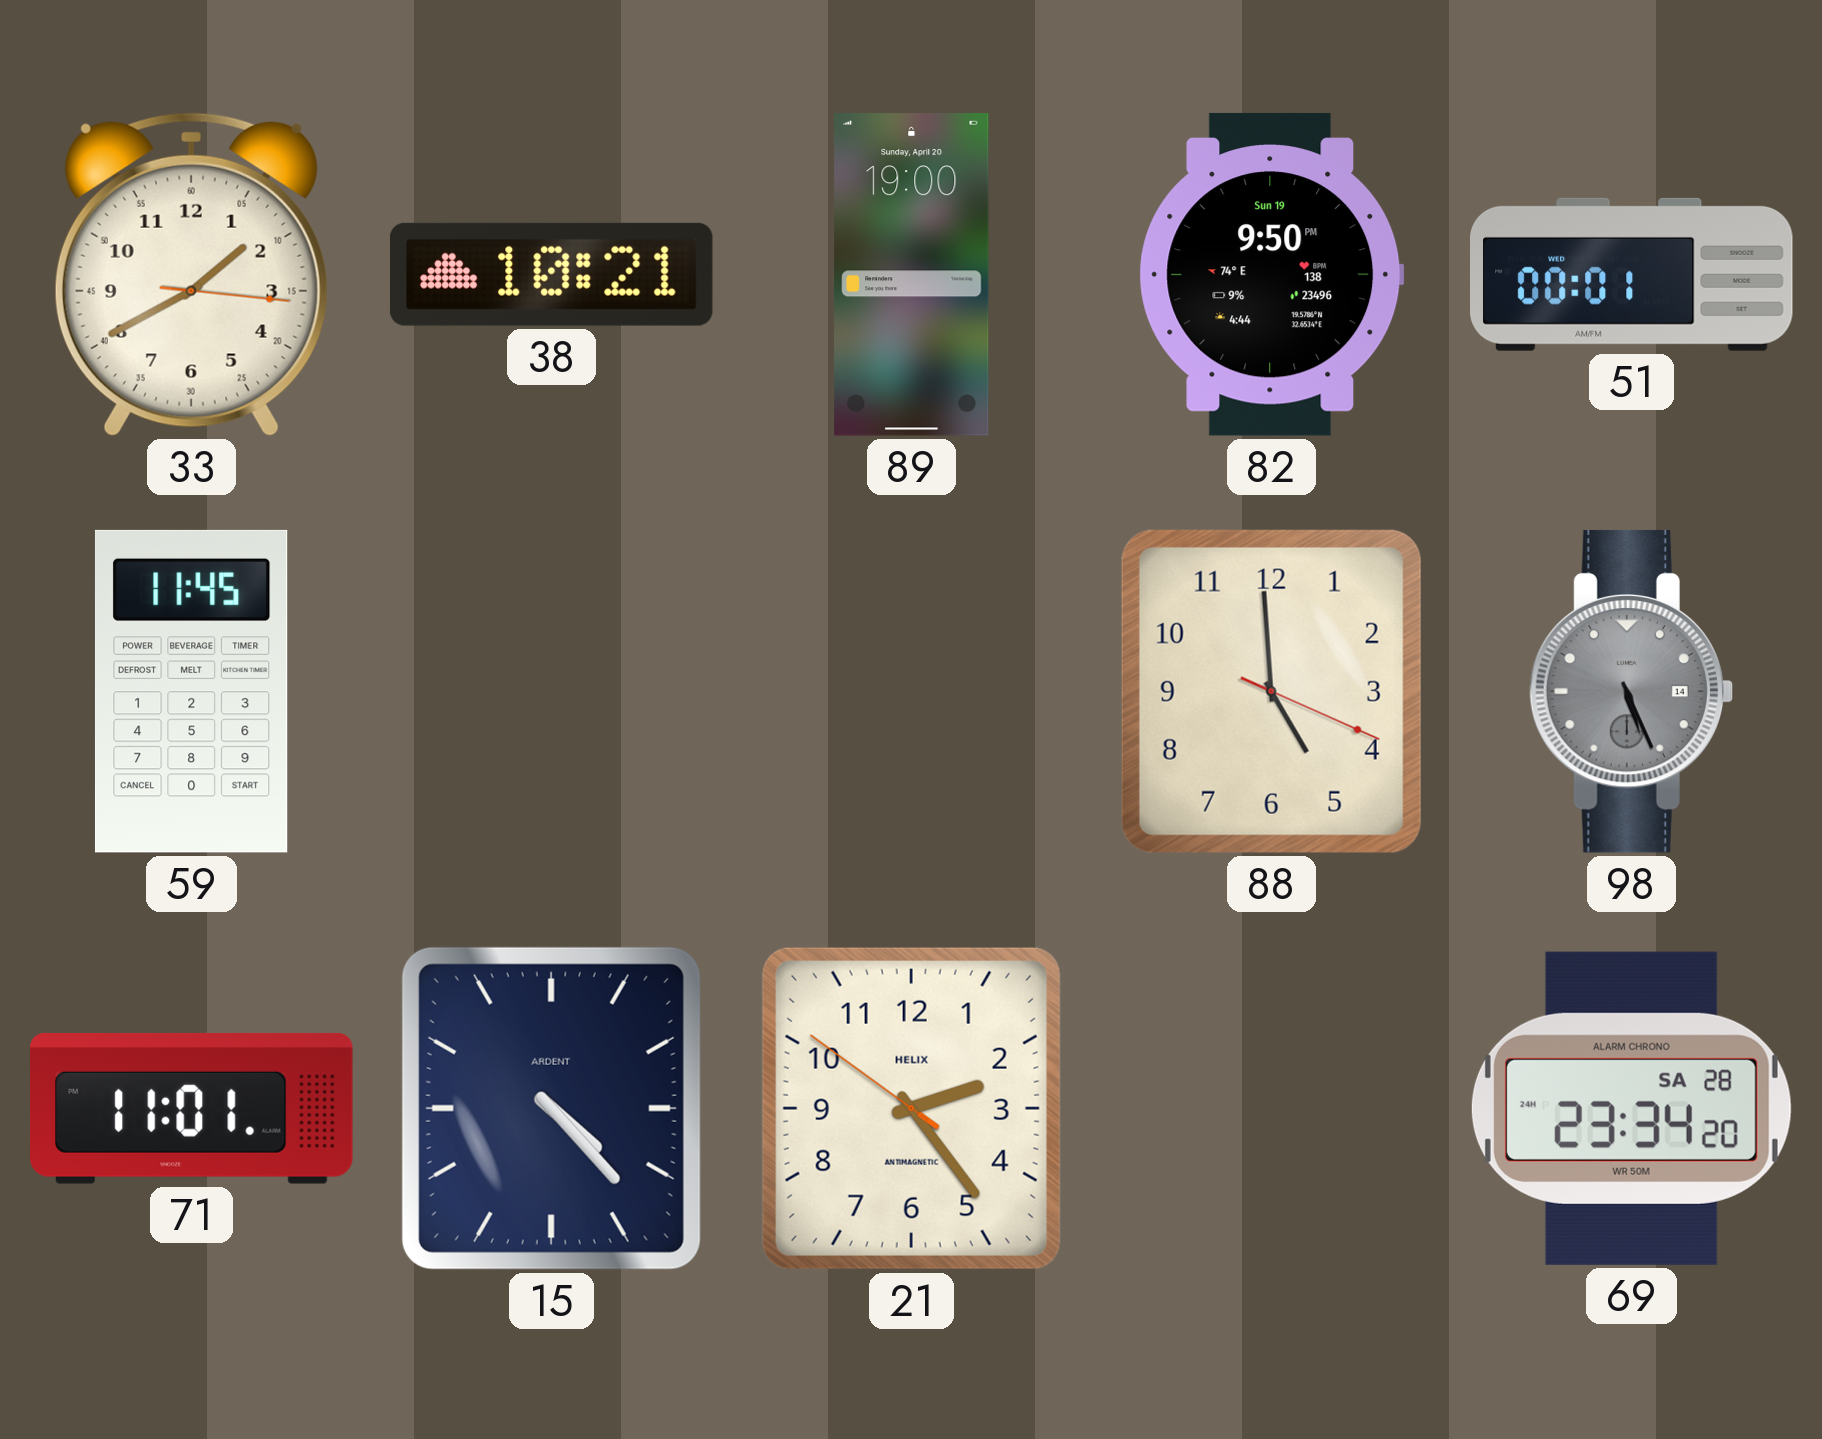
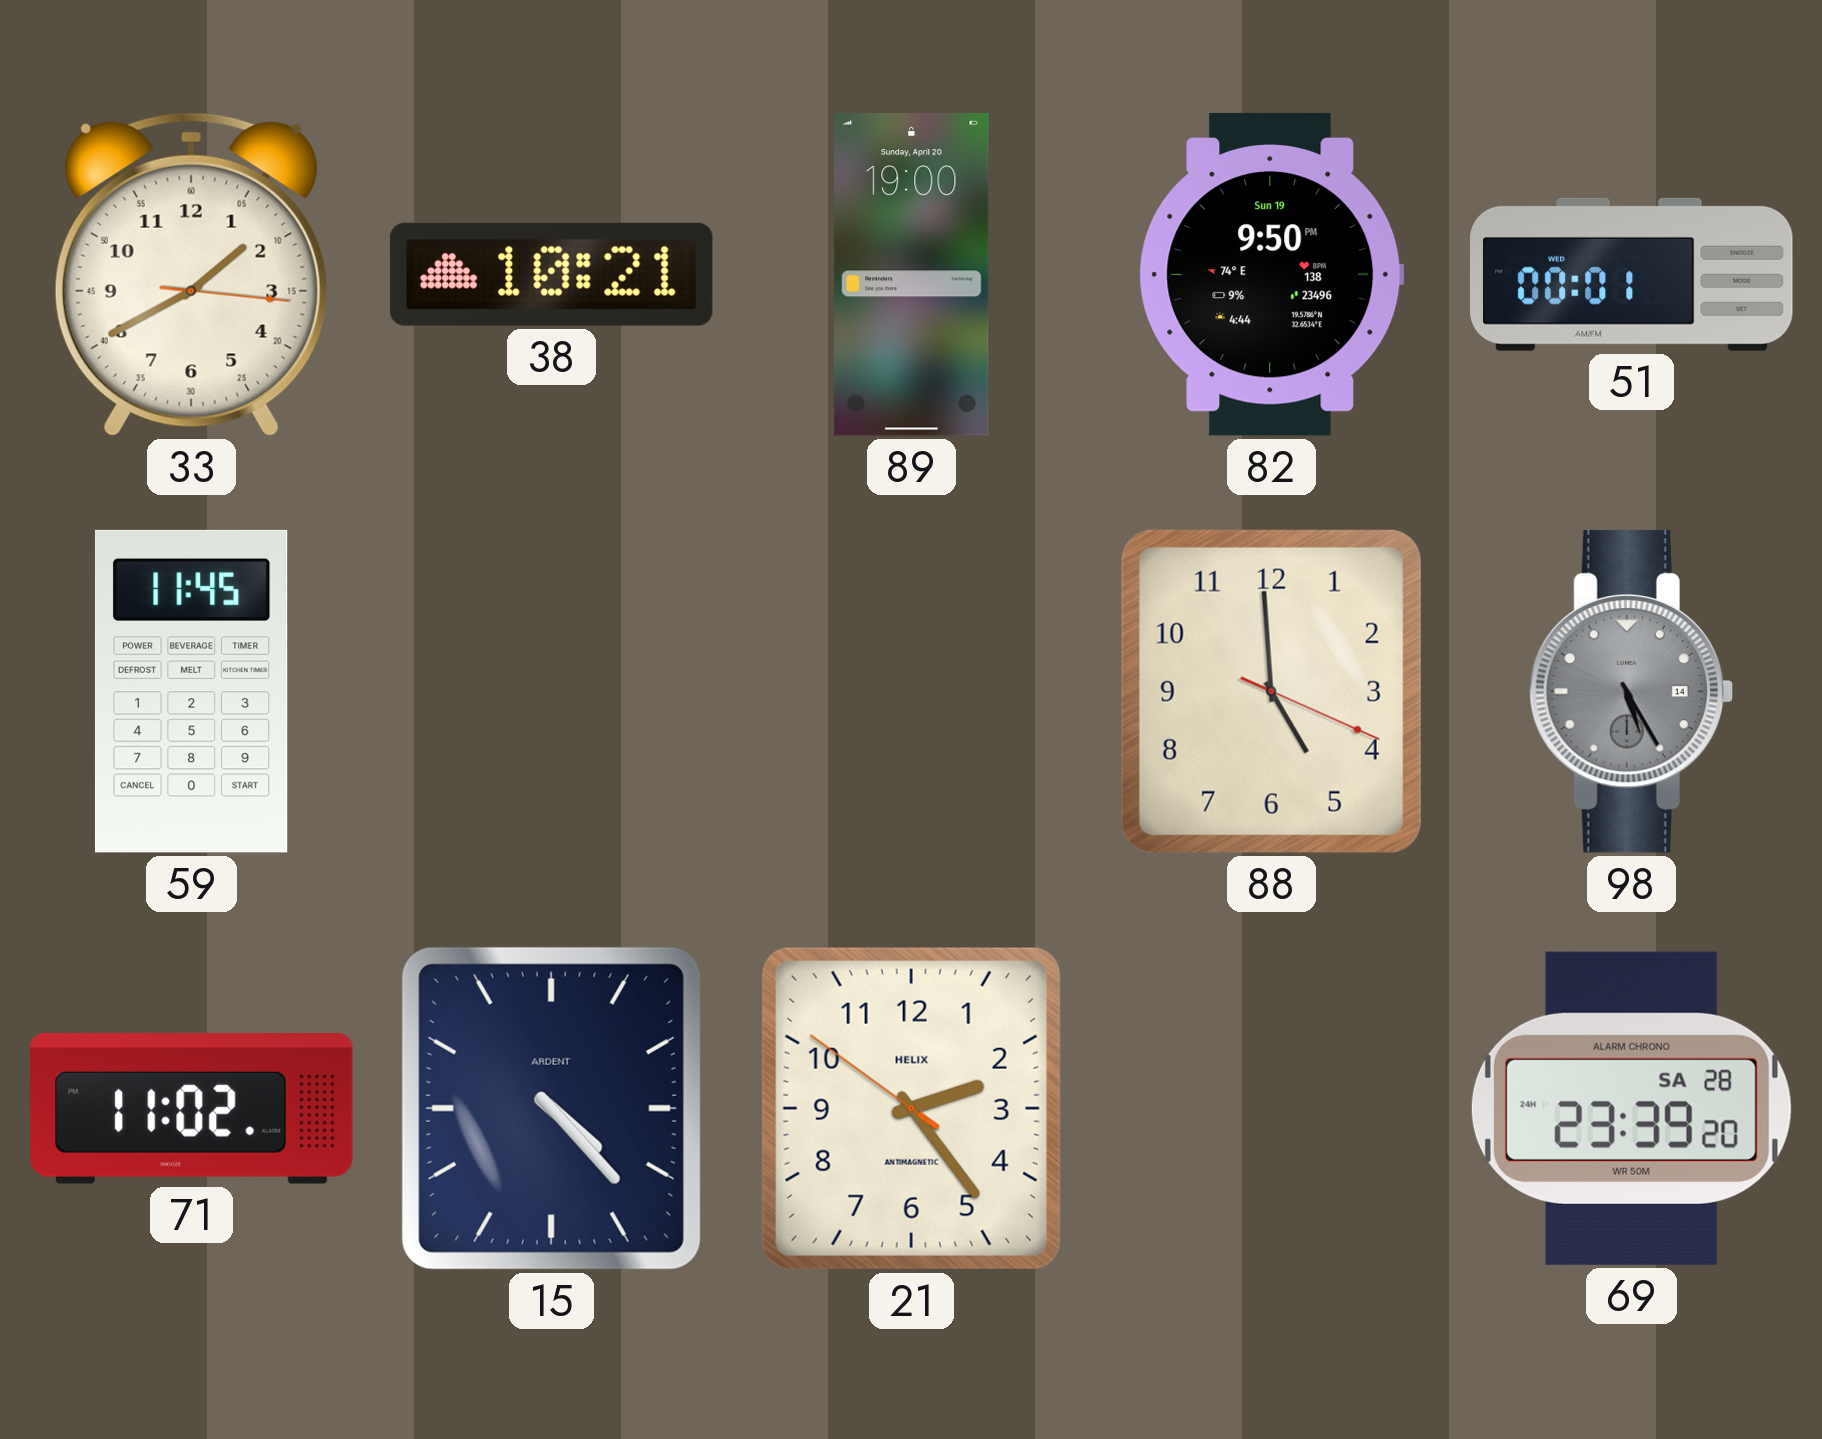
98: 5:26 -> 5:25
71: 11:01 -> 11:02
69: 23:34 -> 23:39
